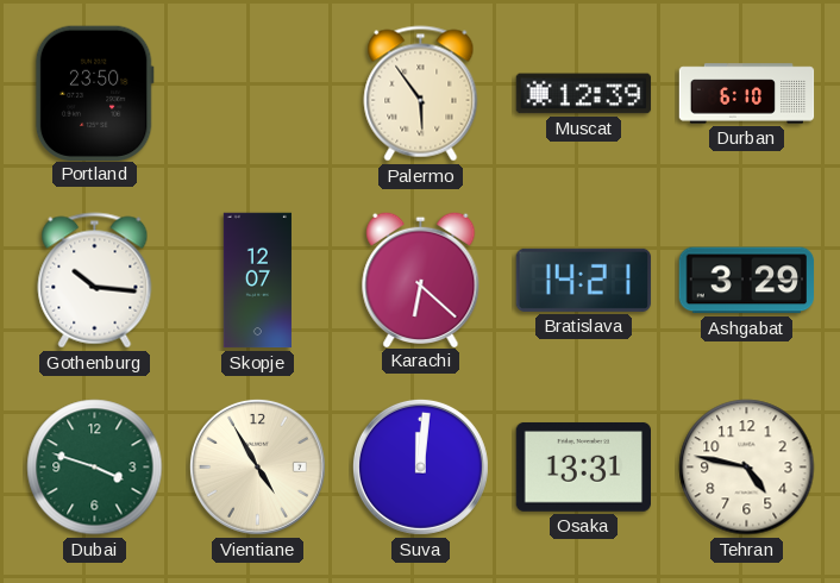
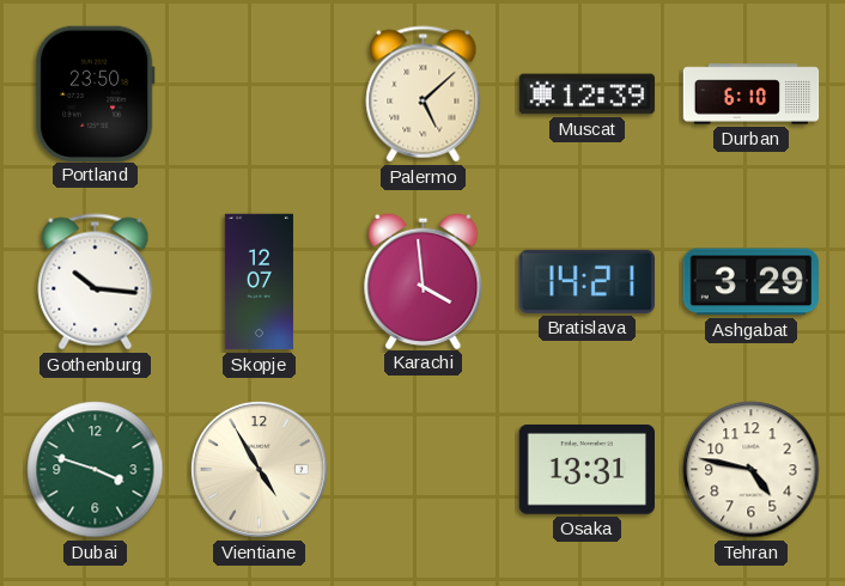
Palermo: 5:54 -> 5:08
Karachi: 6:22 -> 3:59
Suva: 12:01 -> none
